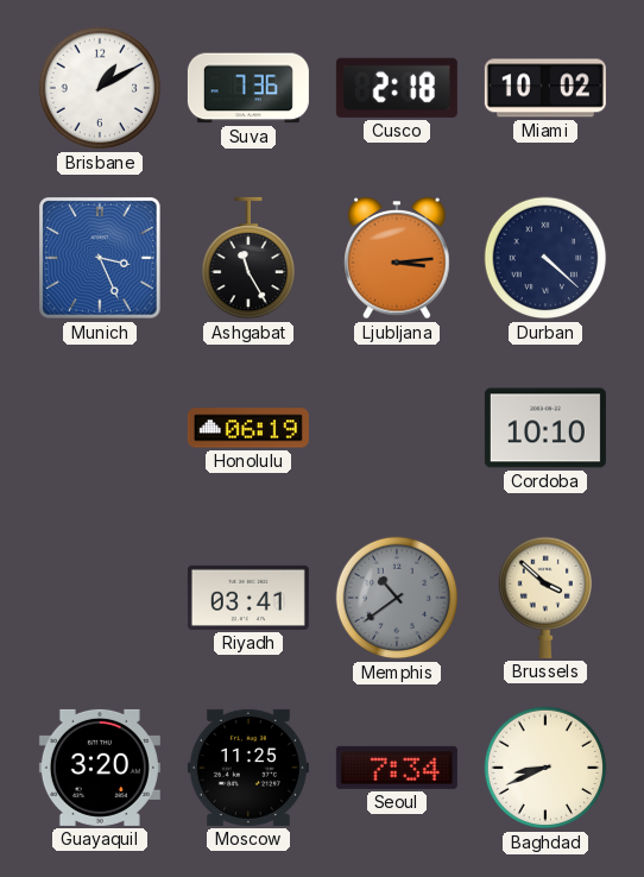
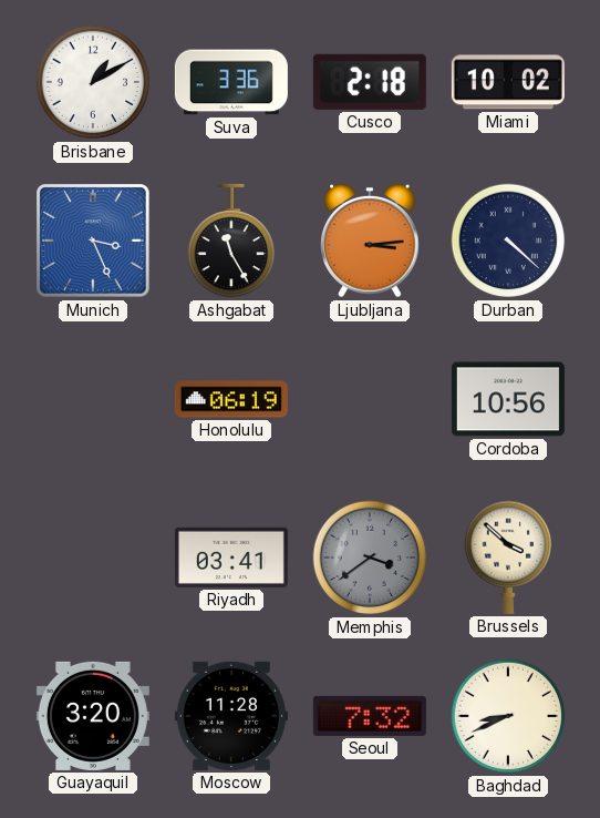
Suva: 7:36 -> 3:36
Cordoba: 10:10 -> 10:56
Memphis: 10:39 -> 3:39
Moscow: 11:25 -> 11:28
Seoul: 7:34 -> 7:32
